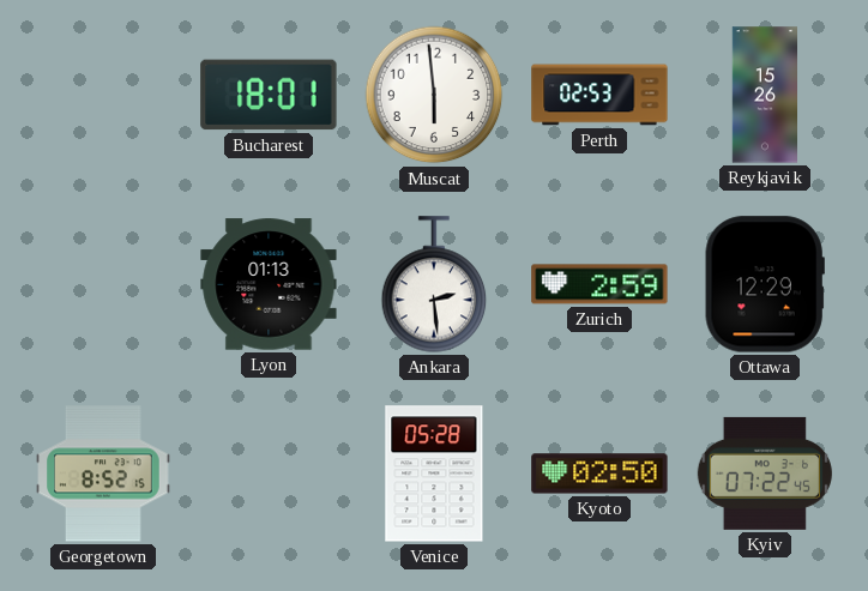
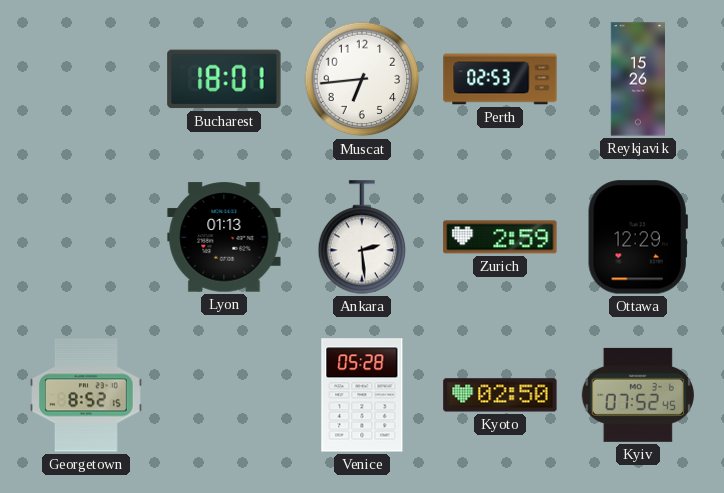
Muscat: 5:59 -> 6:44
Kyiv: 07:22 -> 07:52
